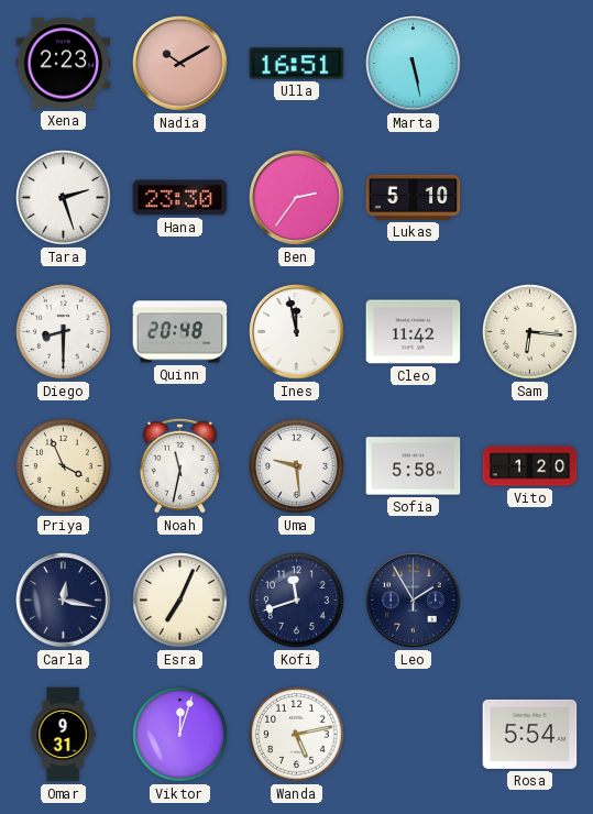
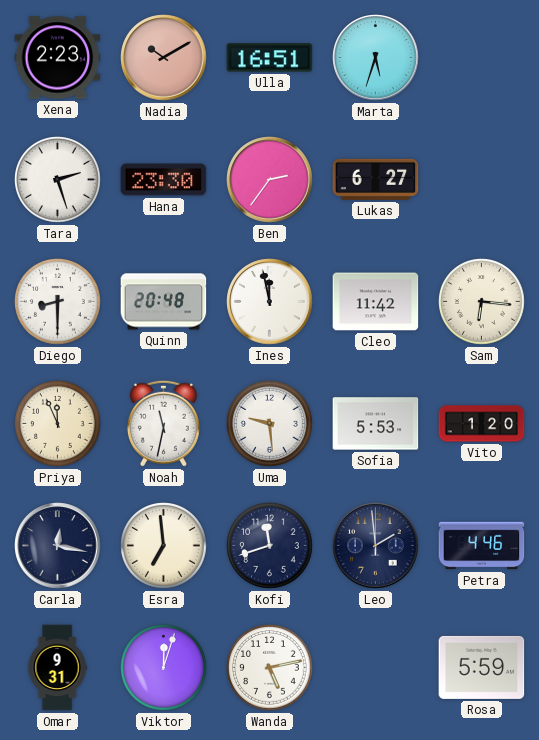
Marta: 5:28 -> 5:33
Lukas: 5:10 -> 6:27
Priya: 3:56 -> 11:56
Sofia: 5:58 -> 5:53
Esra: 7:04 -> 6:59
Leo: 1:55 -> 1:59
Petra: none -> 4:46
Rosa: 5:54 -> 5:59
